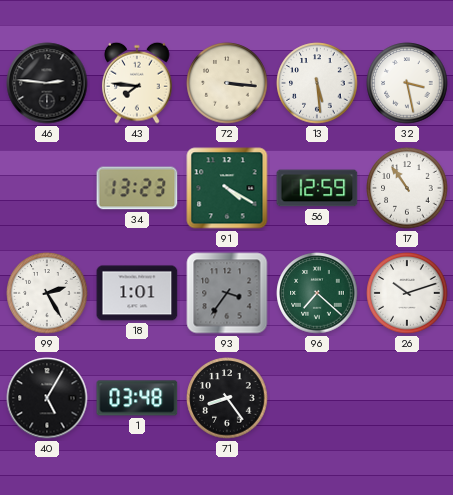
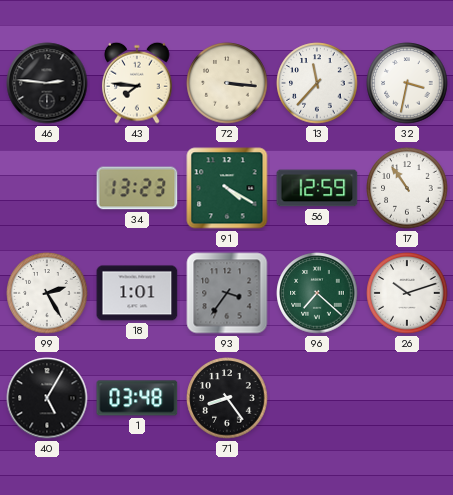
13: 5:29 -> 11:37
32: 3:28 -> 3:32
